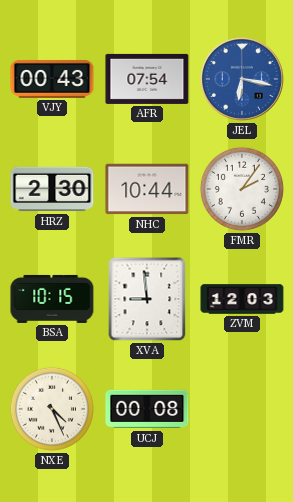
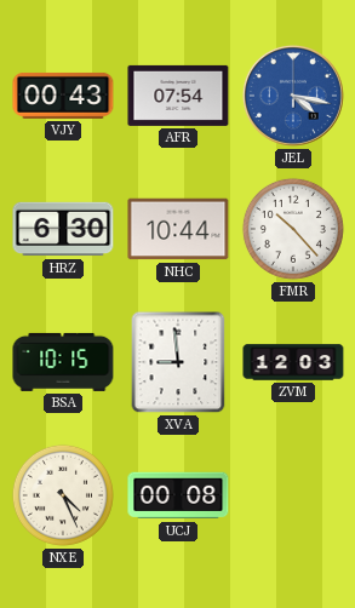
JEL: 6:17 -> 4:17
HRZ: 2:30 -> 6:30
FMR: 2:06 -> 10:23
